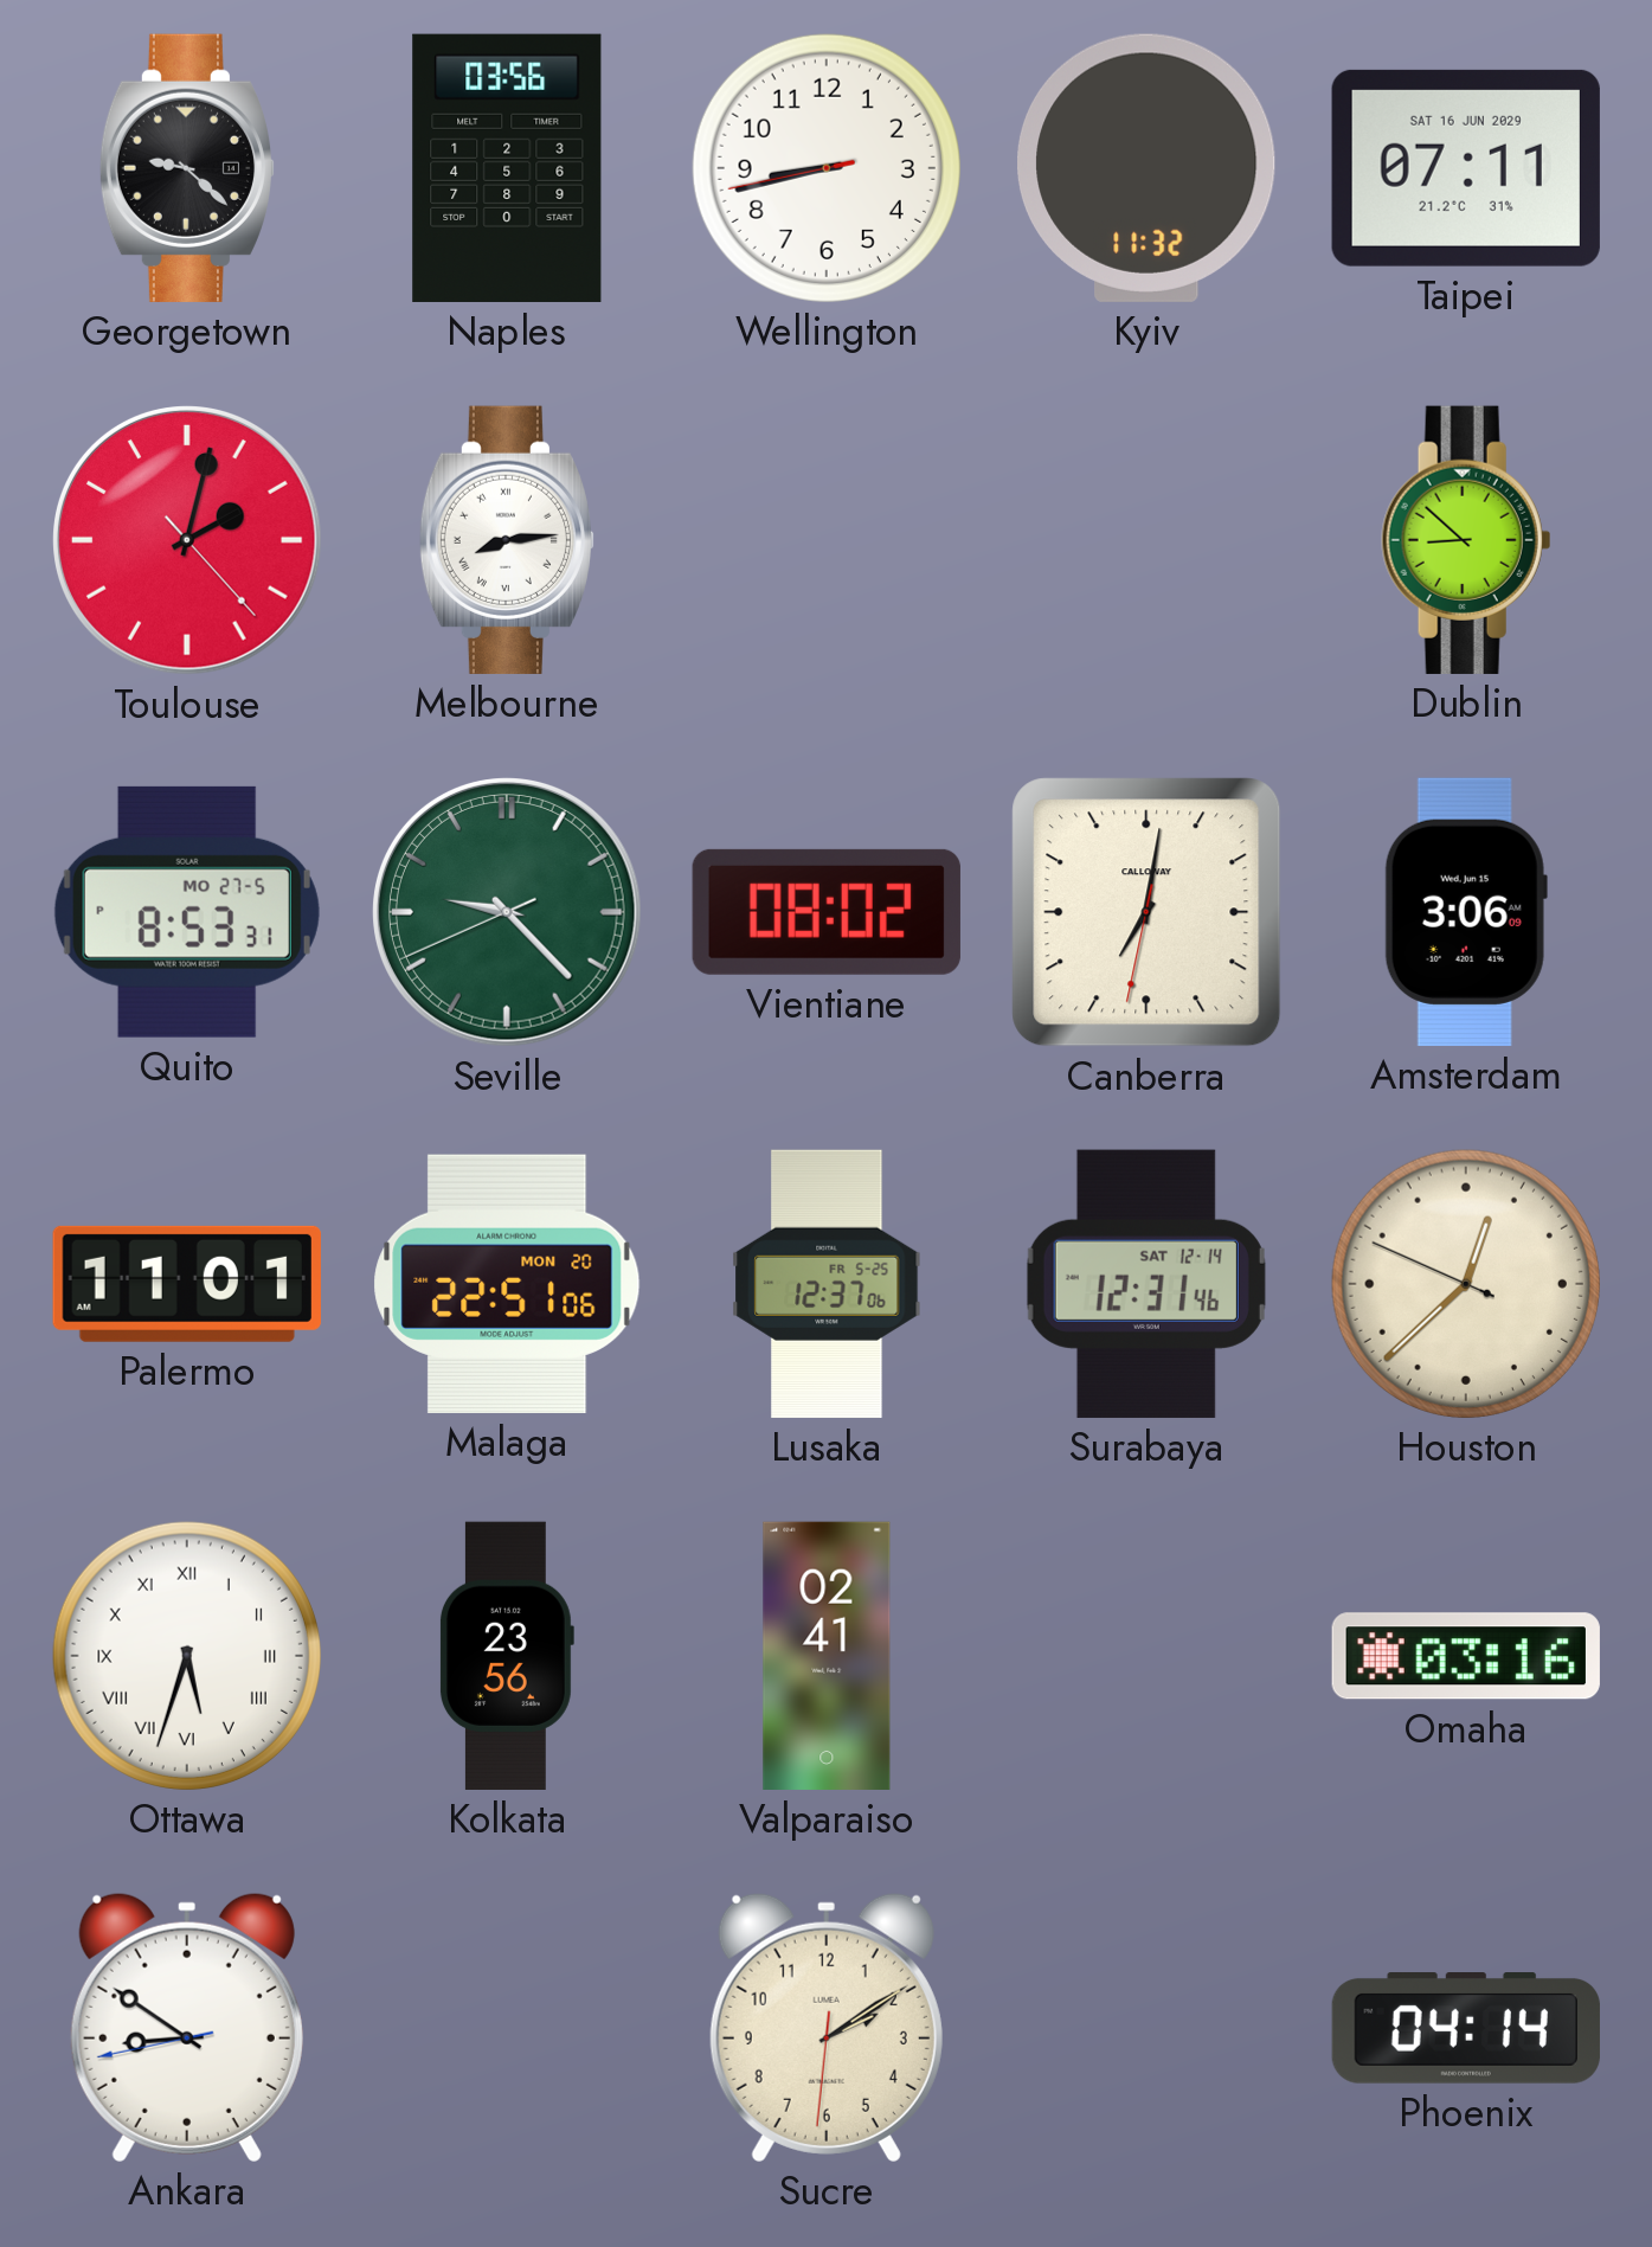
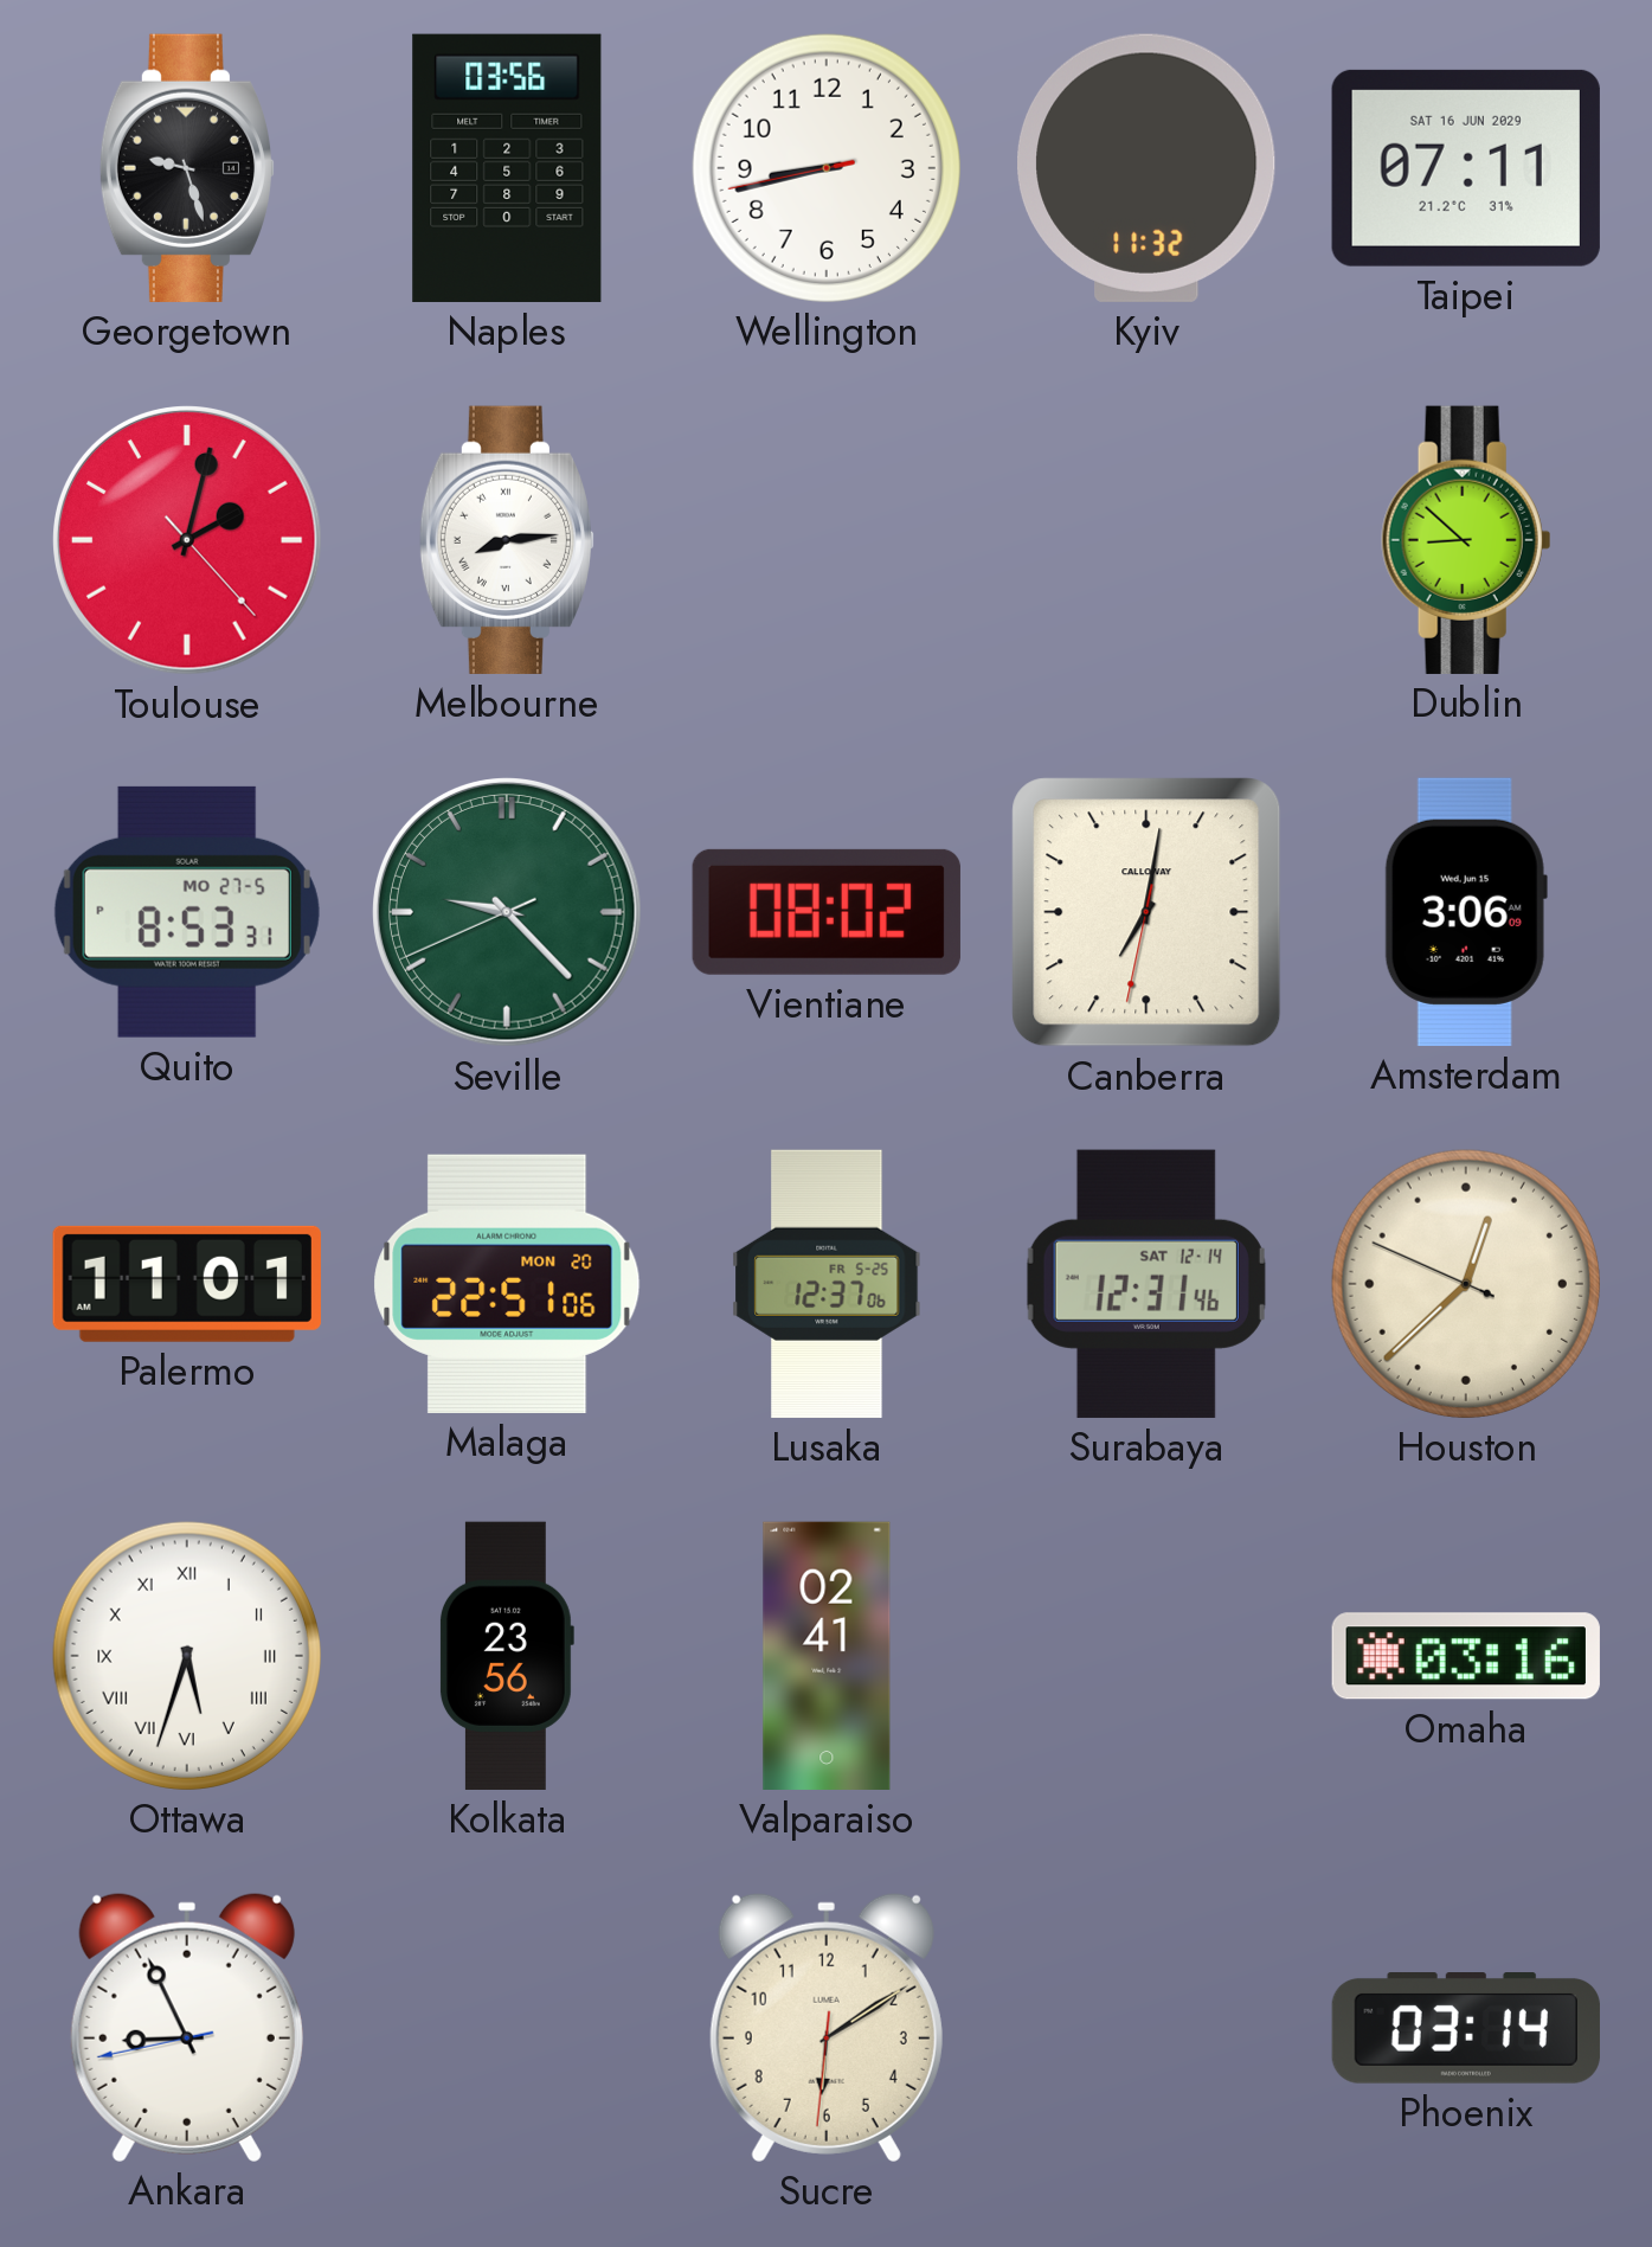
Georgetown: 9:22 -> 9:27
Ankara: 8:50 -> 8:55
Sucre: 2:09 -> 6:09
Phoenix: 04:14 -> 03:14
